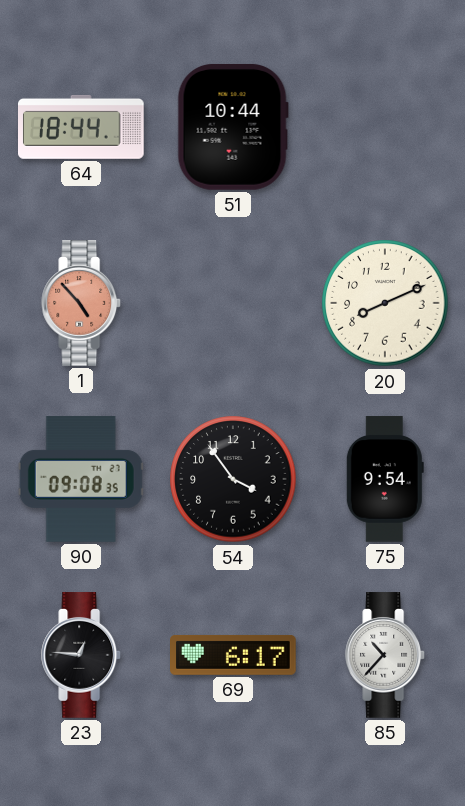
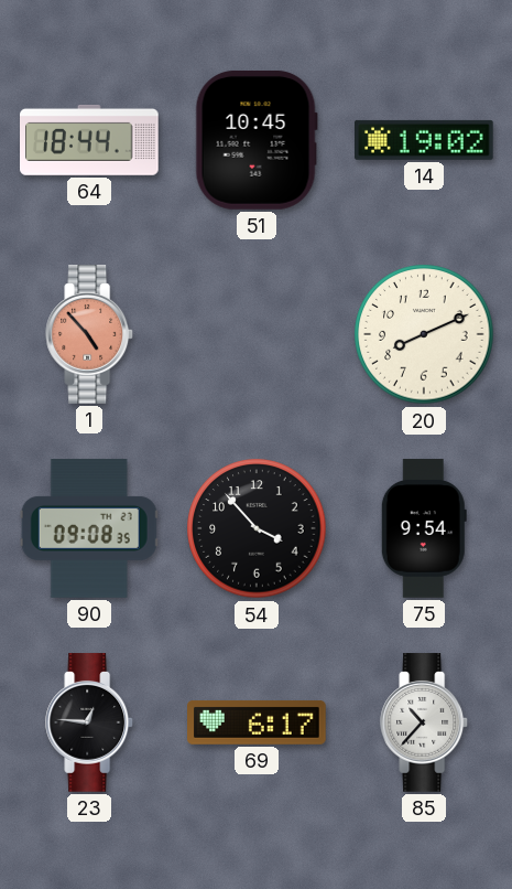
51: 10:44 -> 10:45
14: none -> 19:02
54: 3:54 -> 3:53
